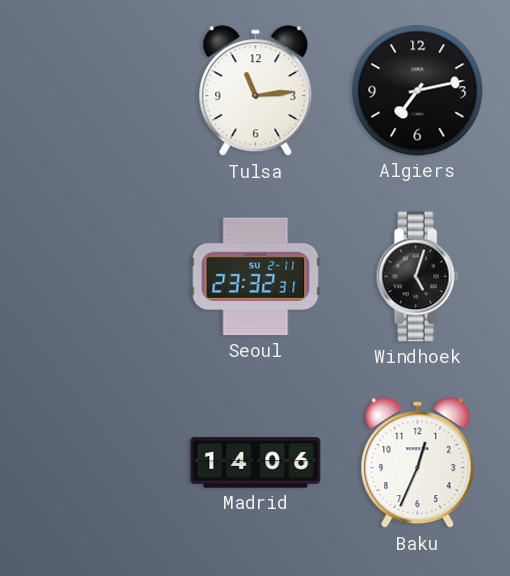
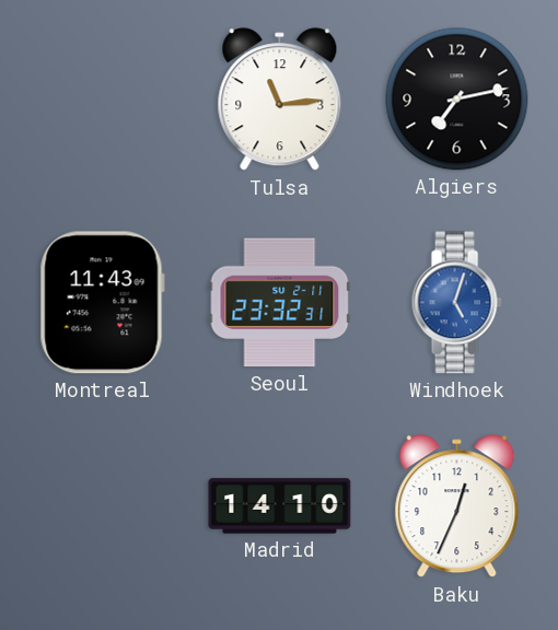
Montreal: none -> 11:43
Windhoek dial: black -> blue
Madrid: 14:06 -> 14:10
